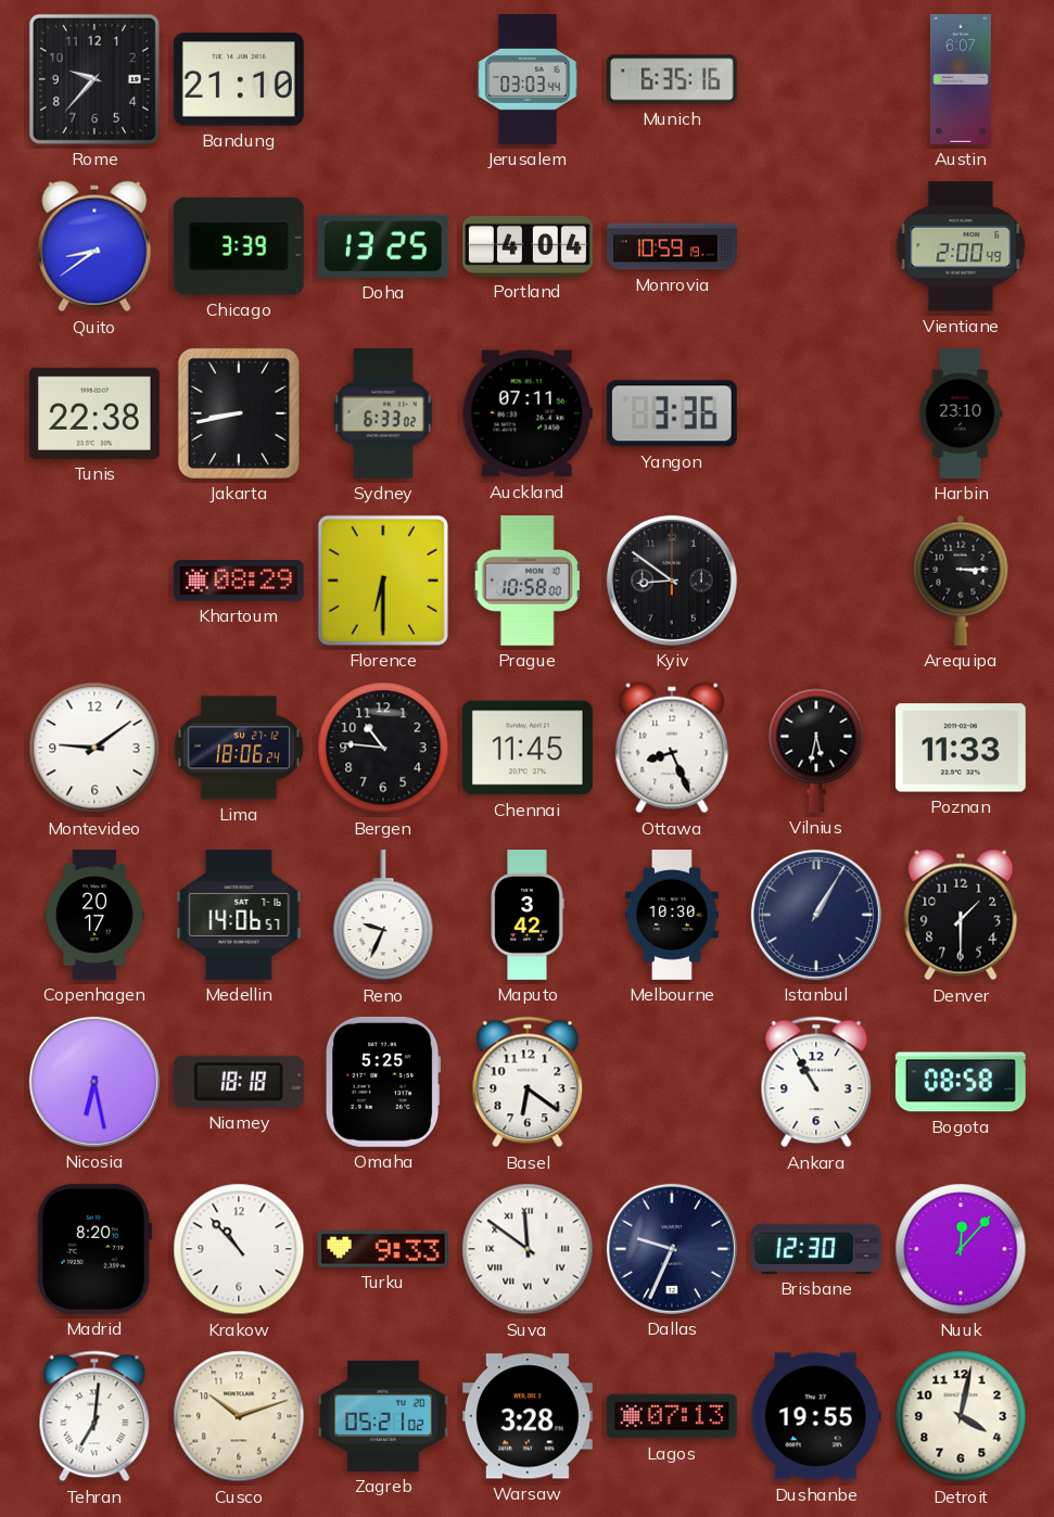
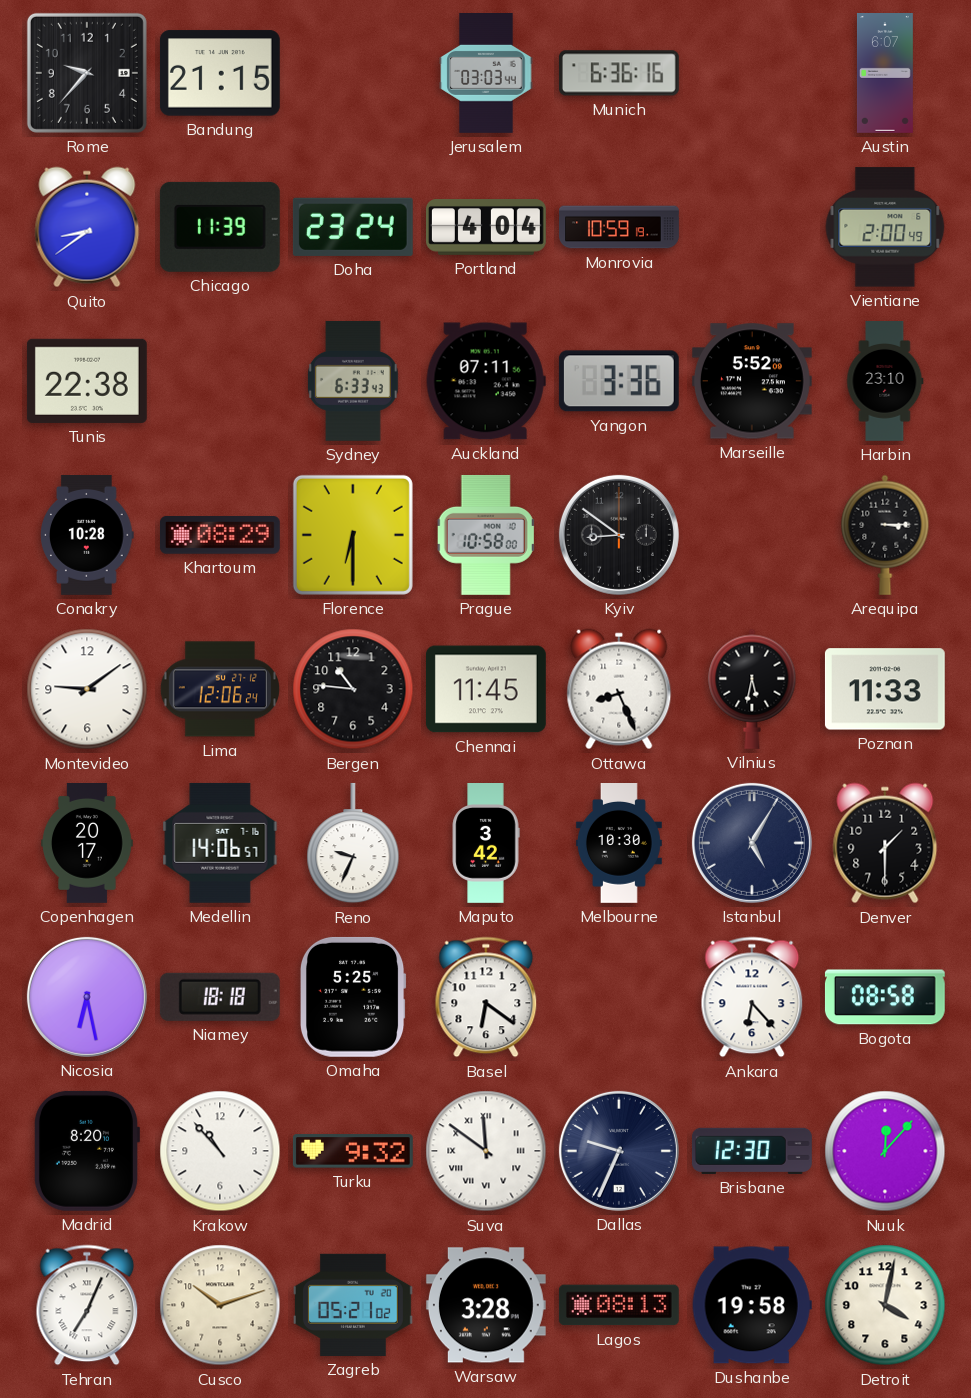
Bandung: 21:10 -> 21:15
Munich: 6:35 -> 6:36
Chicago: 3:39 -> 11:39
Doha: 13:25 -> 23:24
Jakarta: 8:43 -> none
Sydney: 6:33:02 -> 6:33:43
Marseille: none -> 5:52
Conakry: none -> 10:28
Lima: 18:06 -> 12:06
Istanbul: 1:05 -> 5:05
Ankara: 10:55 -> 6:23
Turku: 9:33 -> 9:32
Tehran: 7:01 -> 7:04
Lagos: 07:13 -> 08:13
Dushanbe: 19:55 -> 19:58
